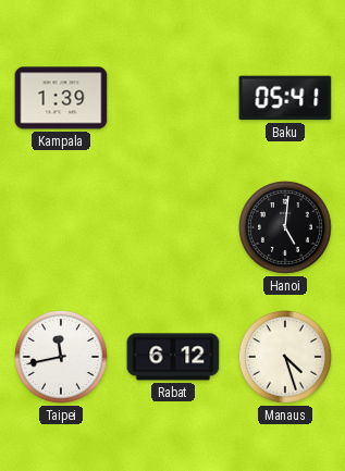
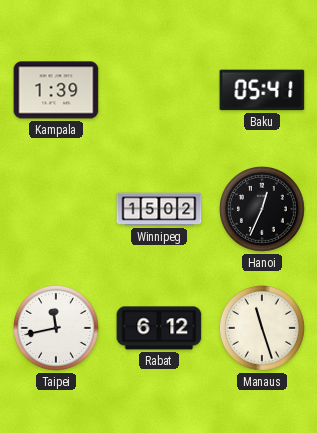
Winnipeg: none -> 15:02
Hanoi: 5:01 -> 12:34
Manaus: 4:27 -> 11:27
